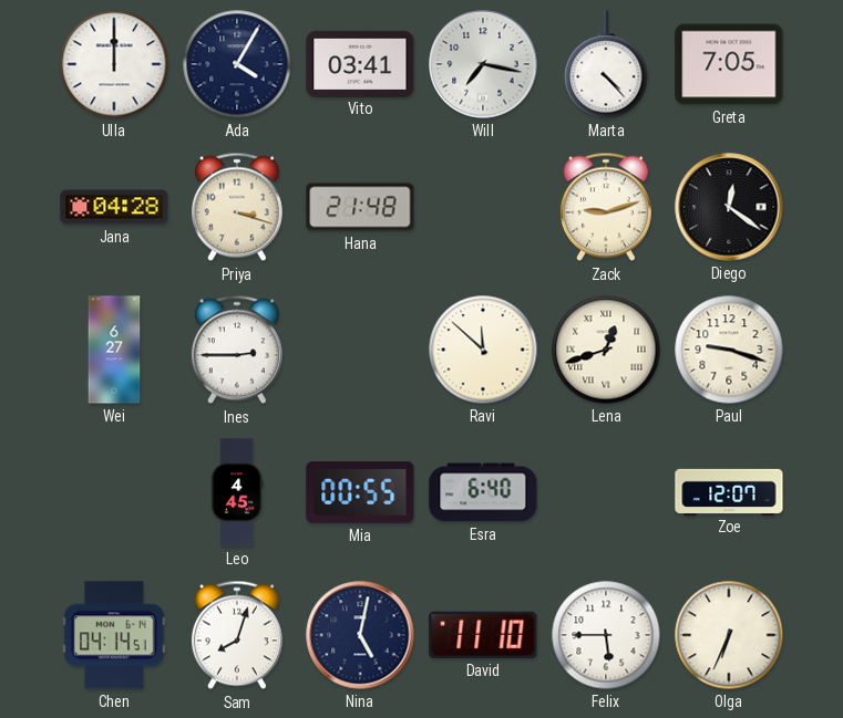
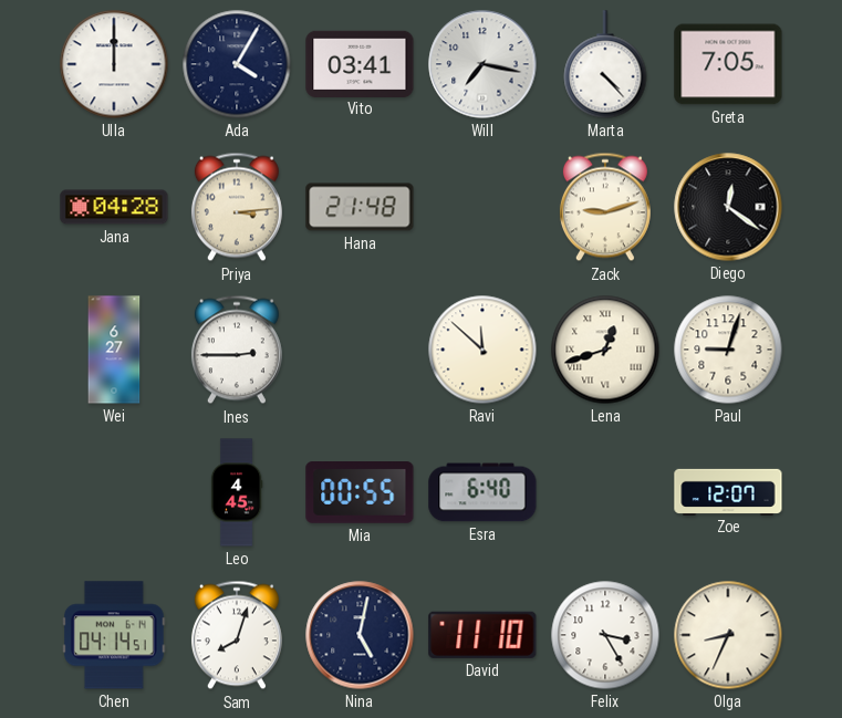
Priya: 3:18 -> 3:14
Paul: 9:18 -> 9:03
Felix: 5:45 -> 3:25
Olga: 6:34 -> 8:34
